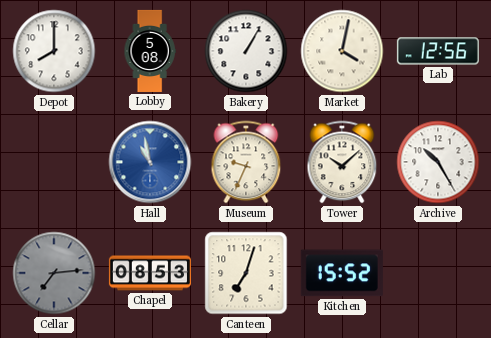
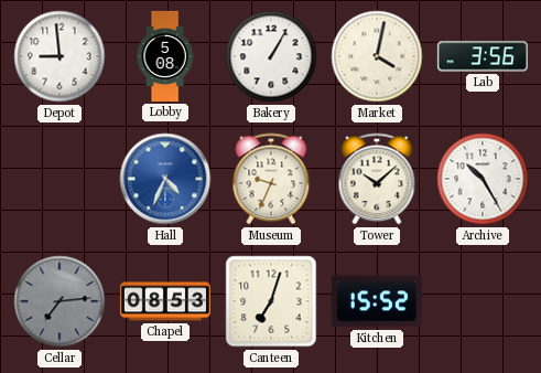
Depot: 8:00 -> 8:59
Lab: 12:56 -> 3:56
Hall: 10:58 -> 4:34
